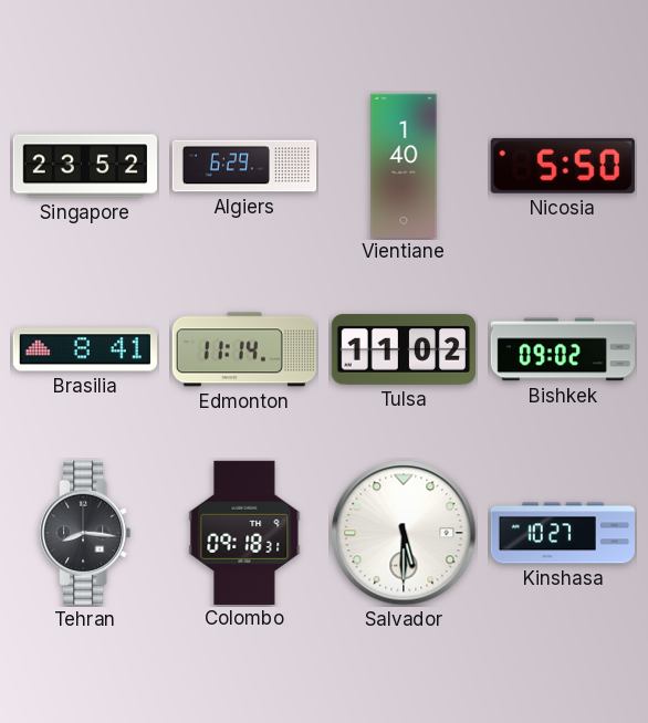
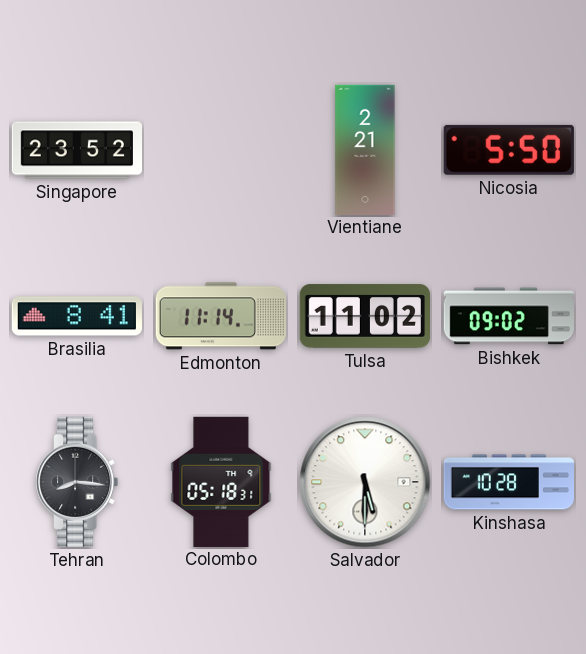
Algiers: 6:29 -> none
Vientiane: 1:40 -> 2:21
Colombo: 09:18 -> 05:18
Kinshasa: 10:27 -> 10:28
